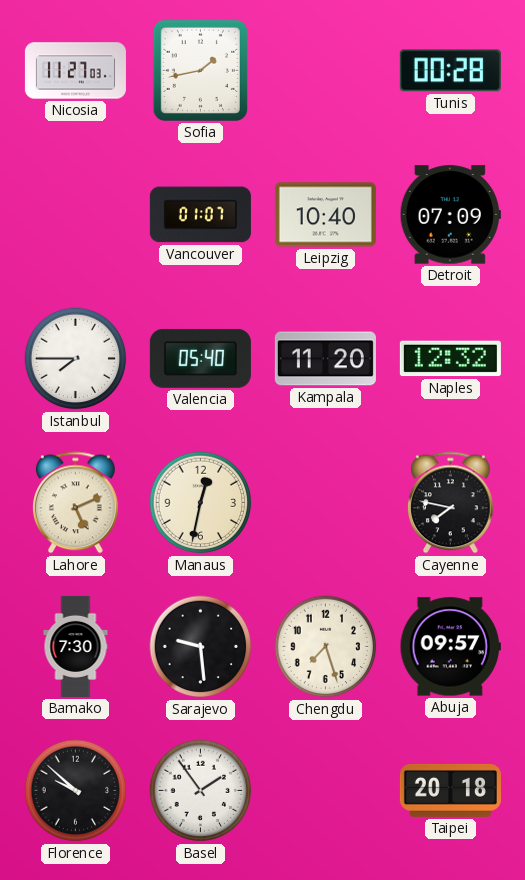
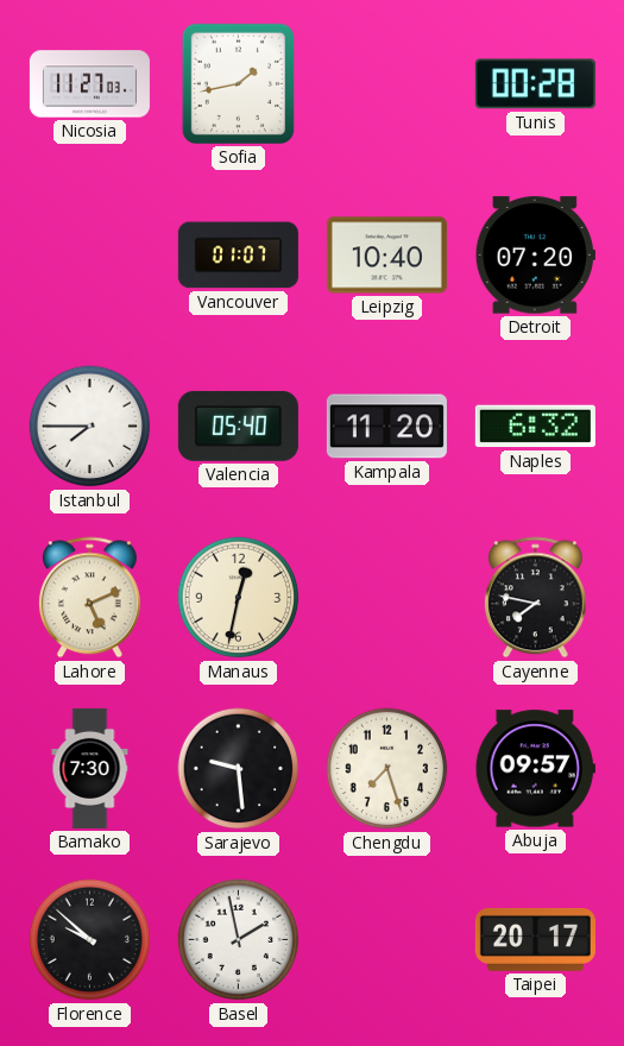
Detroit: 07:09 -> 07:20
Naples: 12:32 -> 6:32
Basel: 1:54 -> 1:58
Taipei: 20:18 -> 20:17
